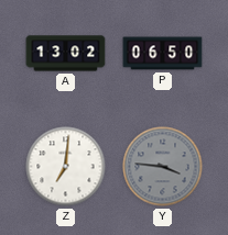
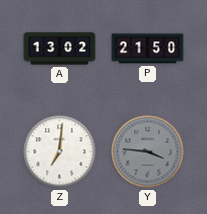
P: 06:50 -> 21:50
